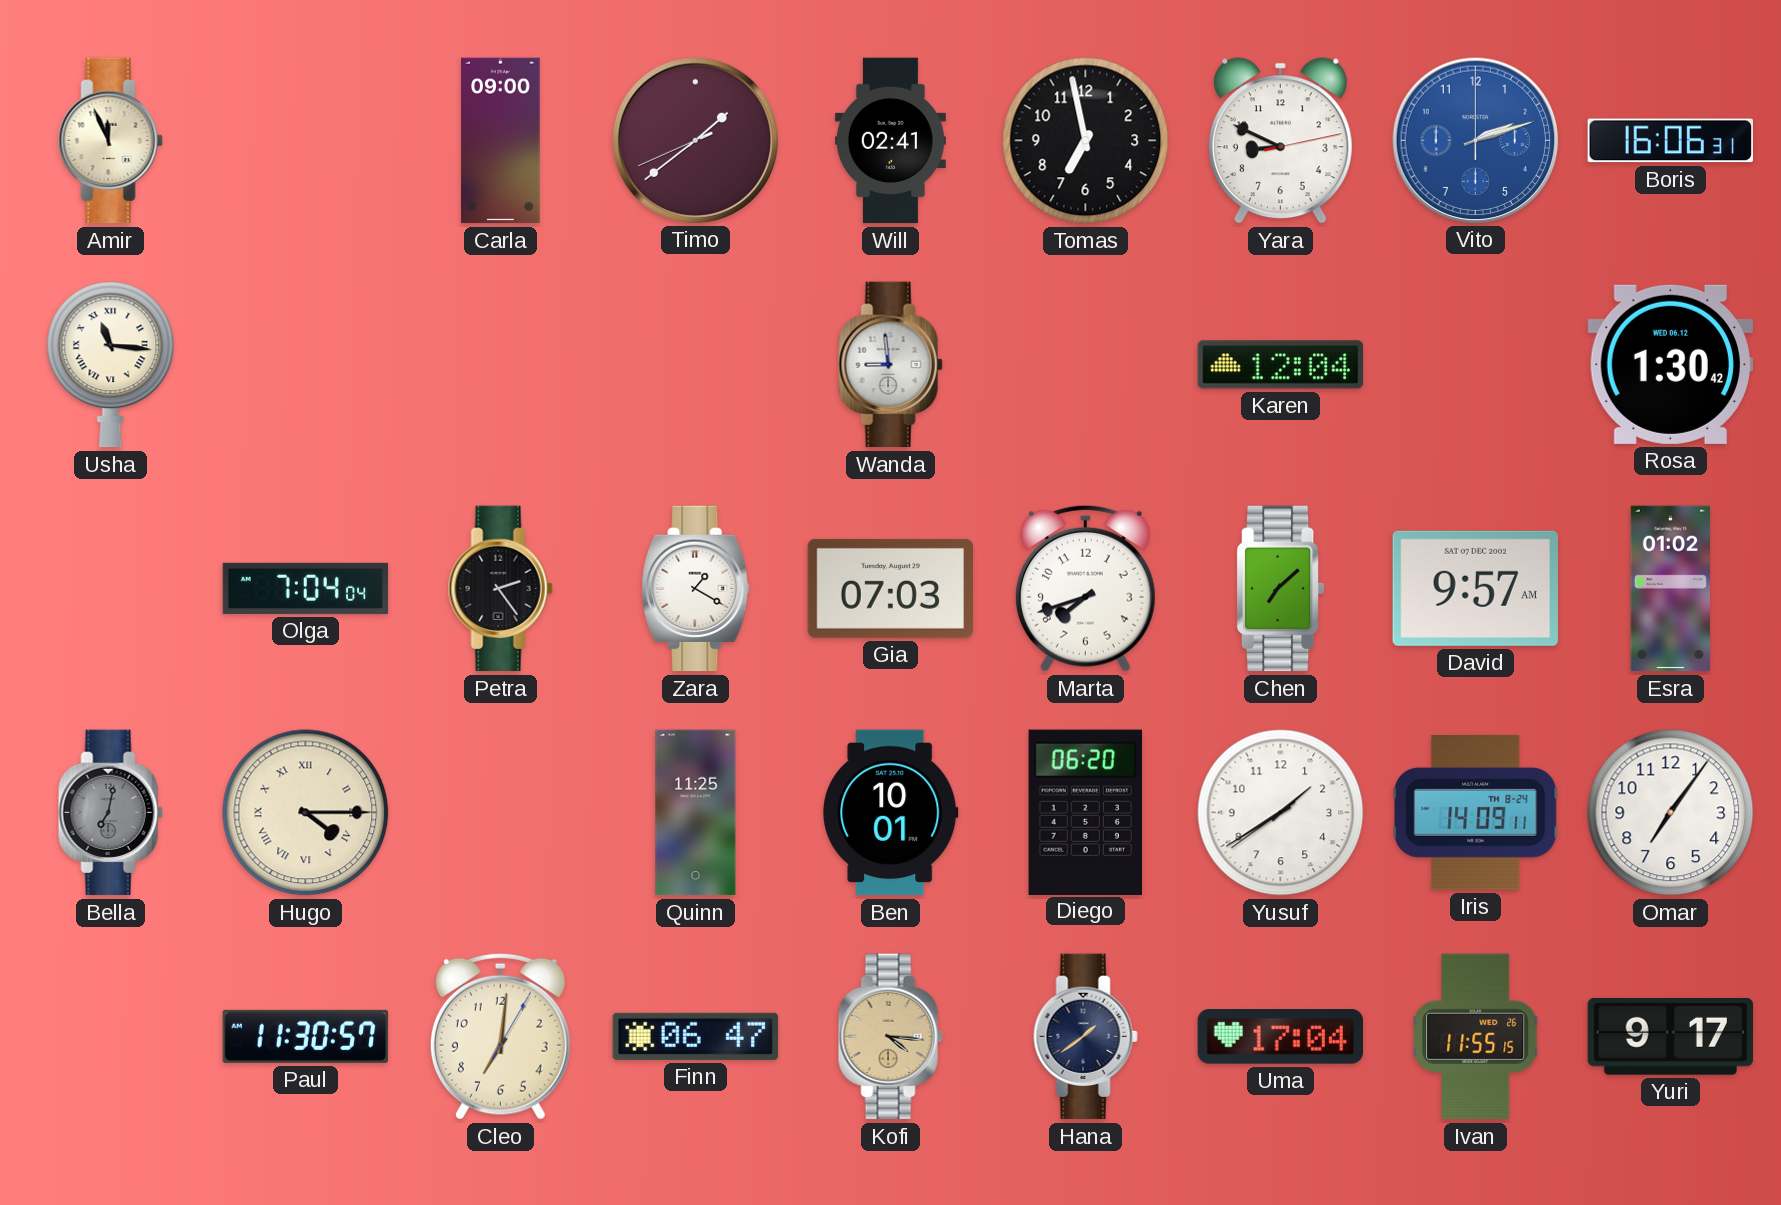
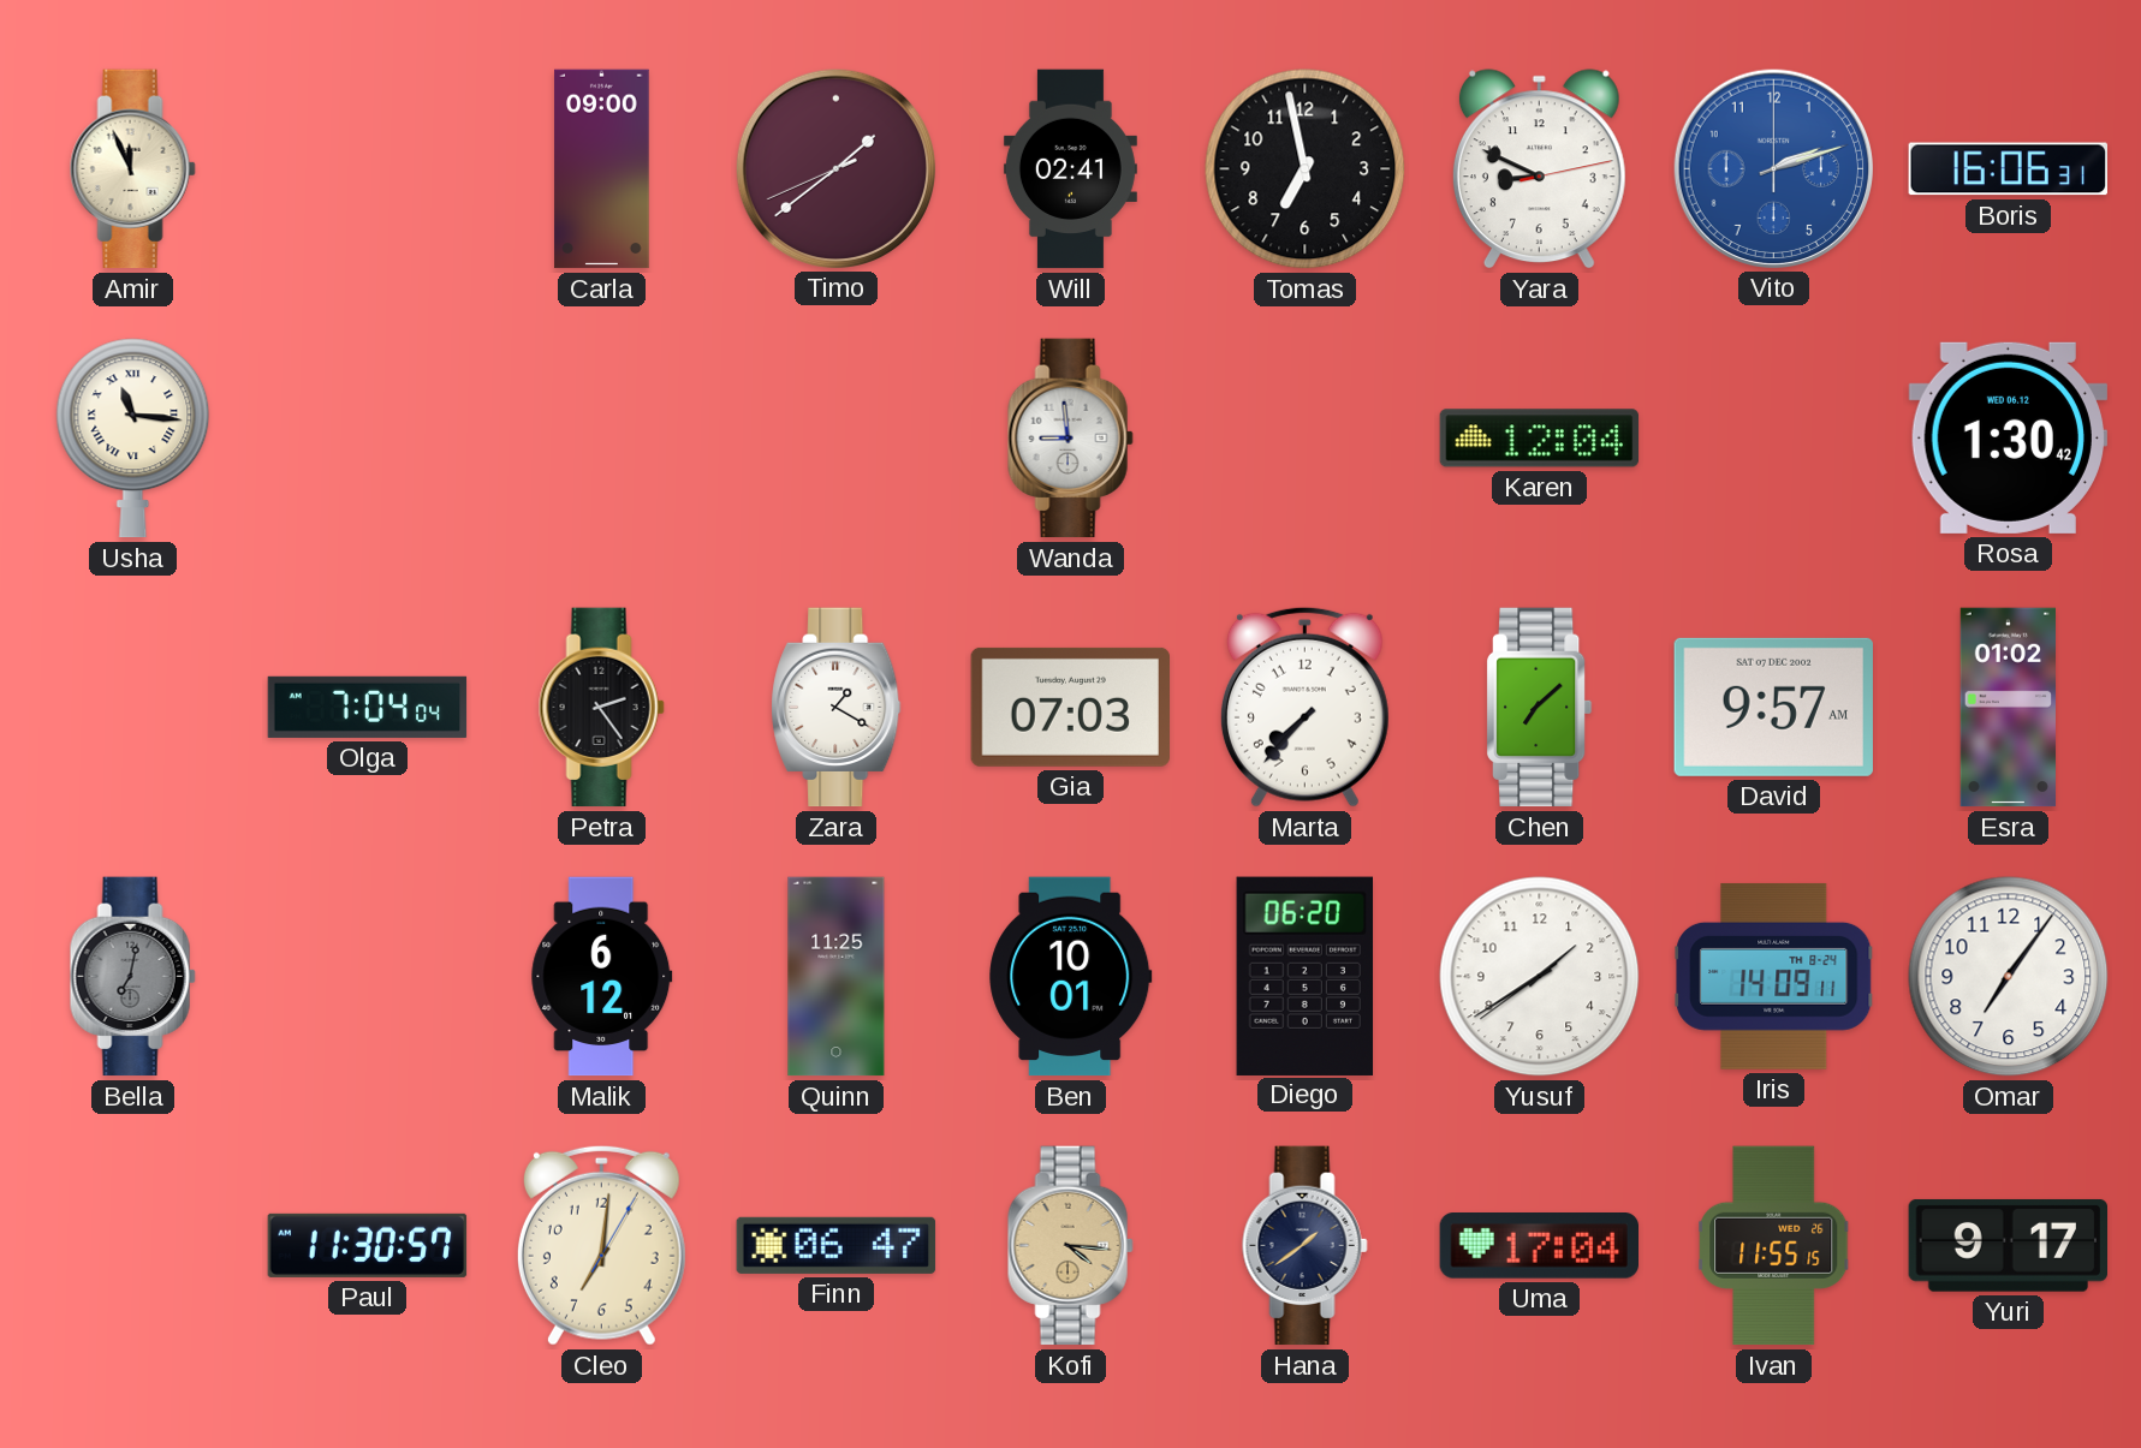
Marta: 7:42 -> 7:37
Hugo: 4:15 -> none
Malik: none -> 6:12
